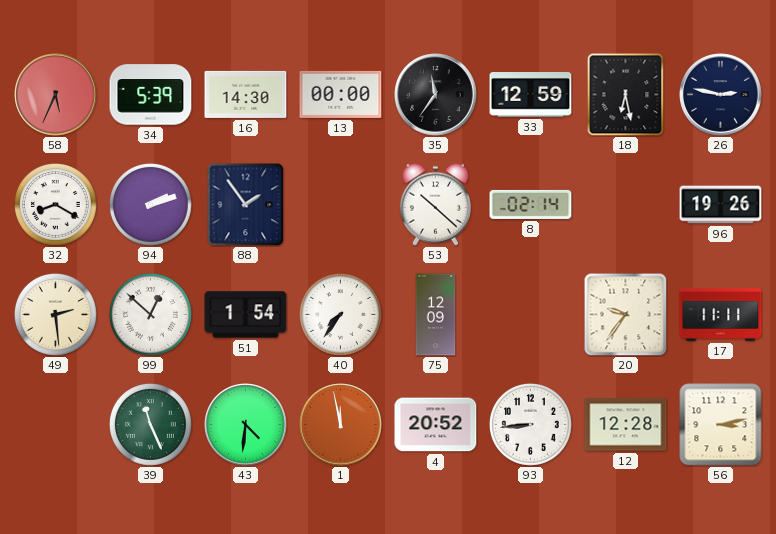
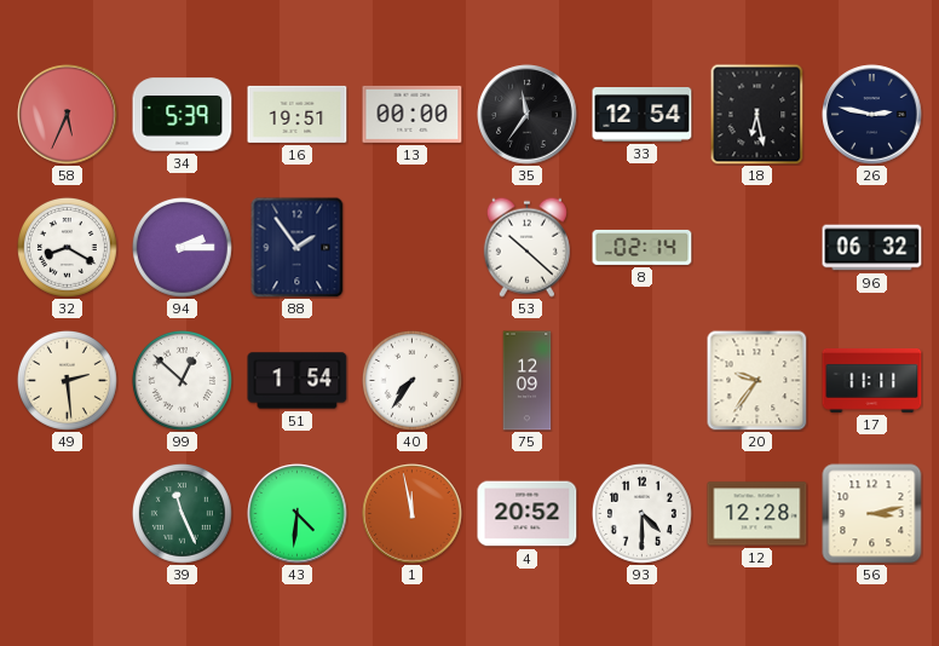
16: 14:30 -> 19:51
33: 12:59 -> 12:54
94: 2:12 -> 2:15
96: 19:26 -> 06:32
93: 8:44 -> 4:30
